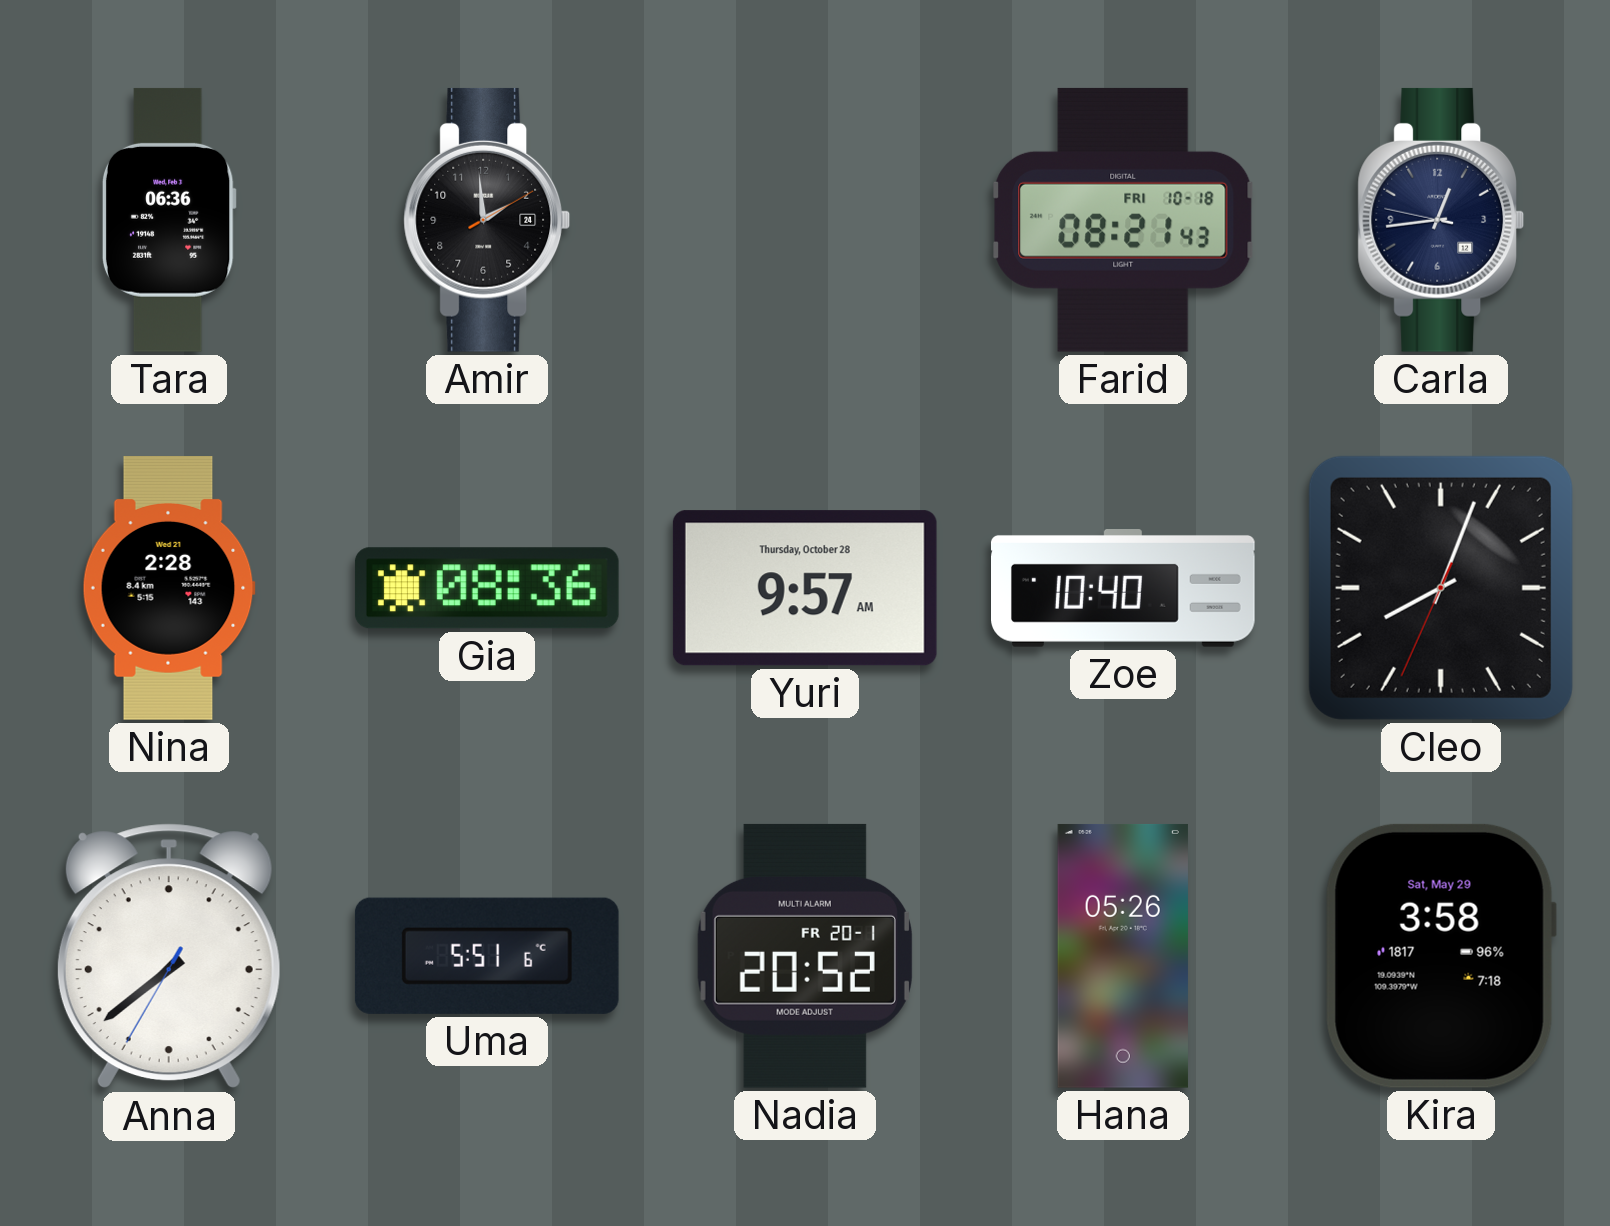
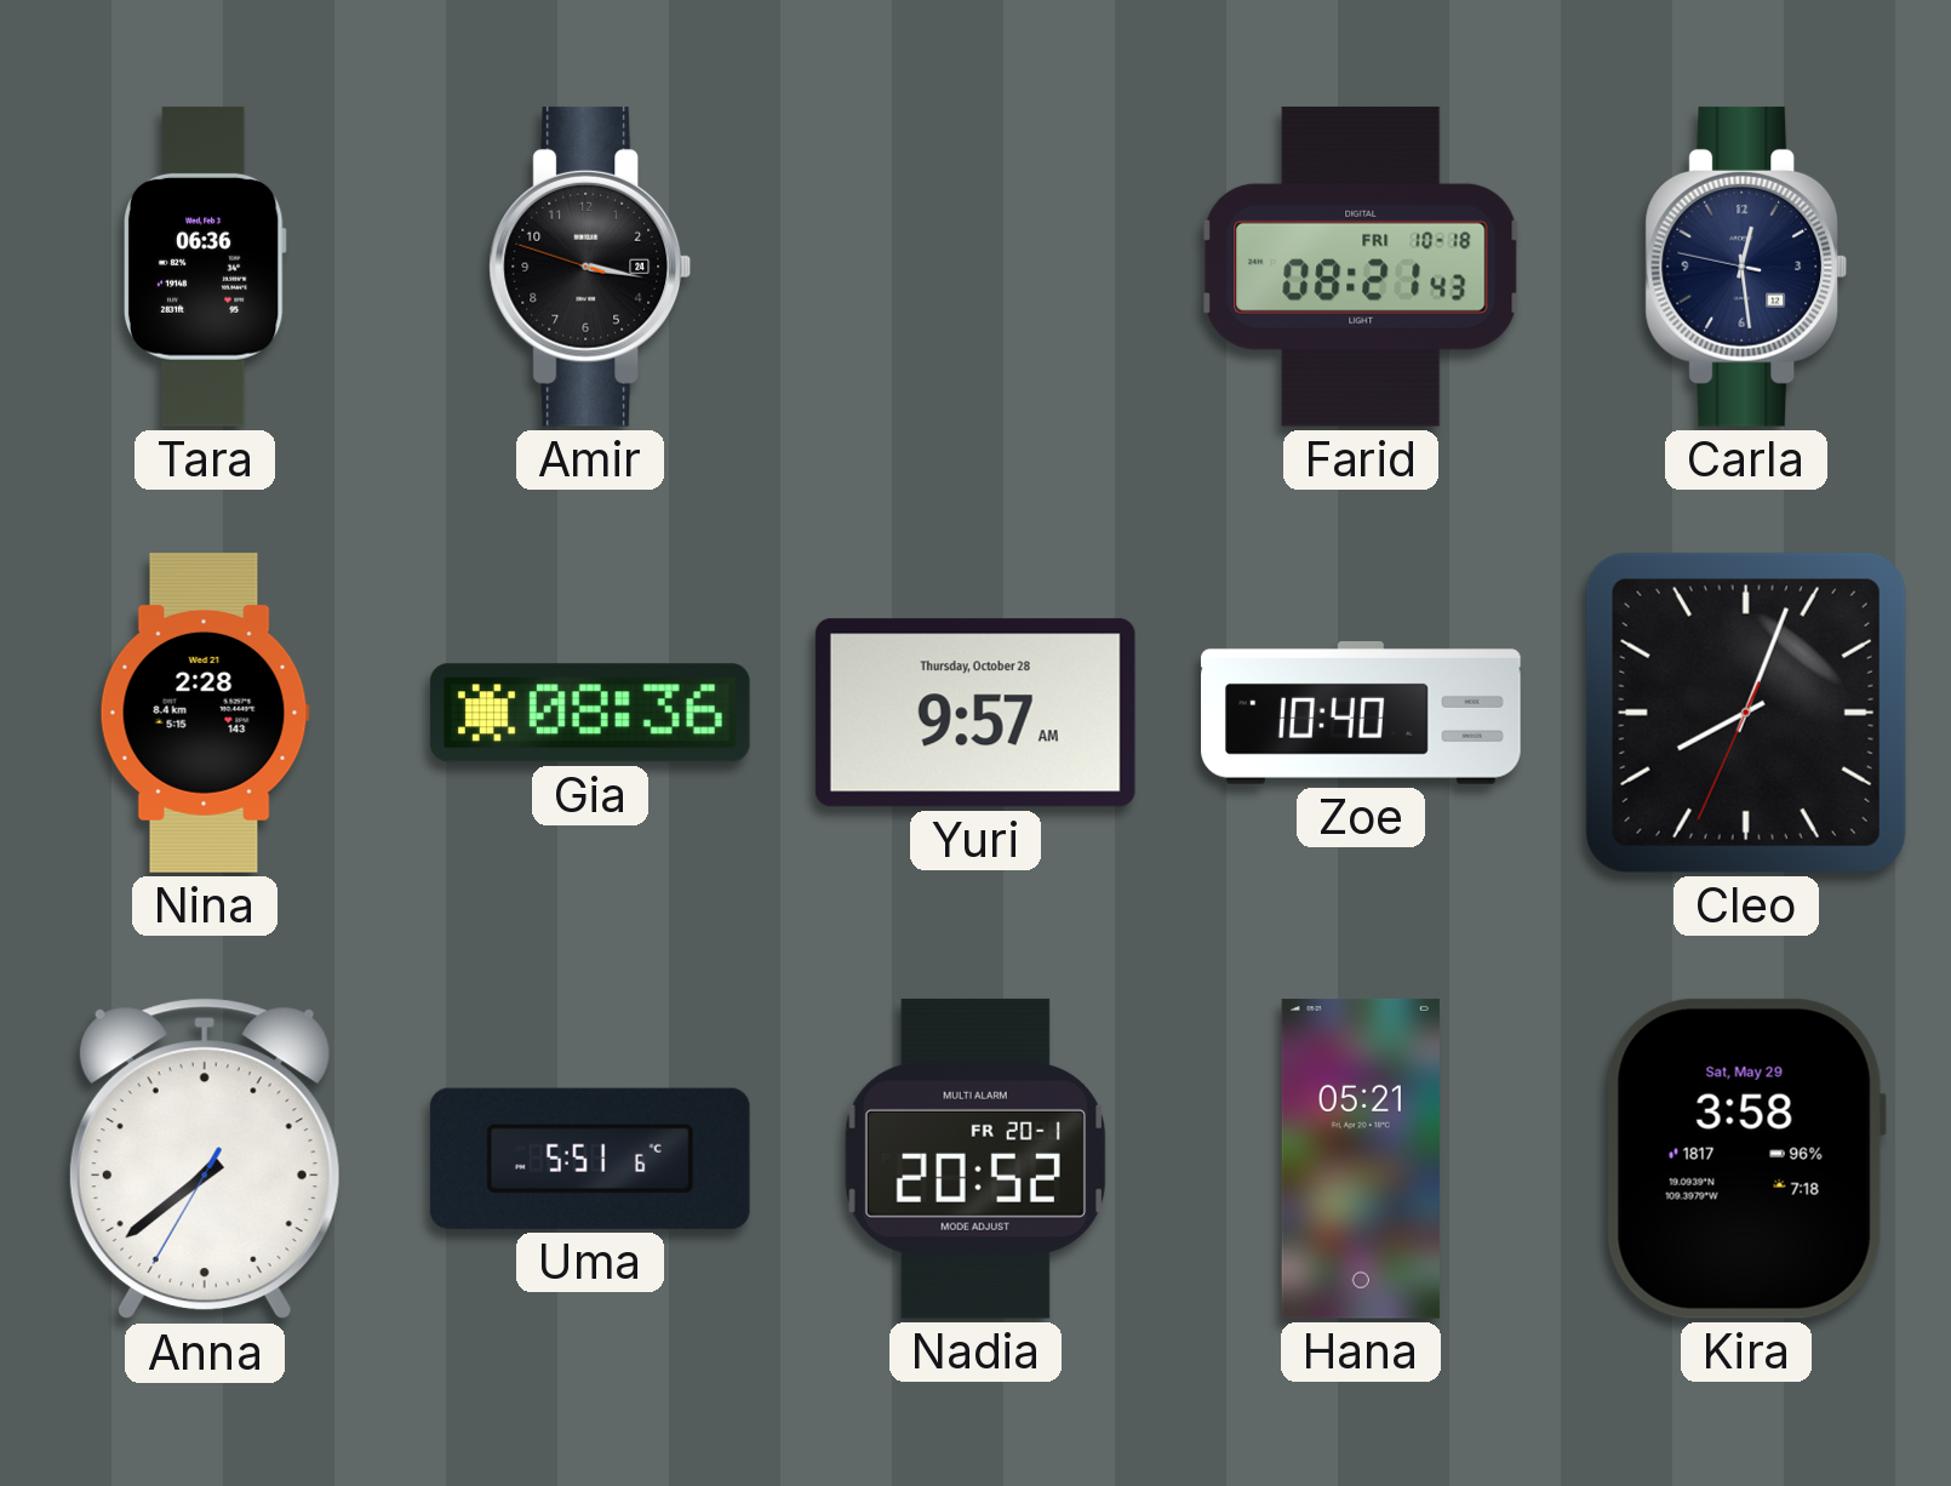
Amir: 1:59 -> 3:16
Carla: 12:43 -> 12:28
Hana: 05:26 -> 05:21
